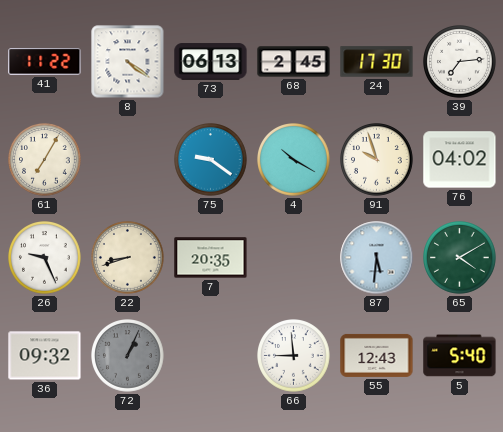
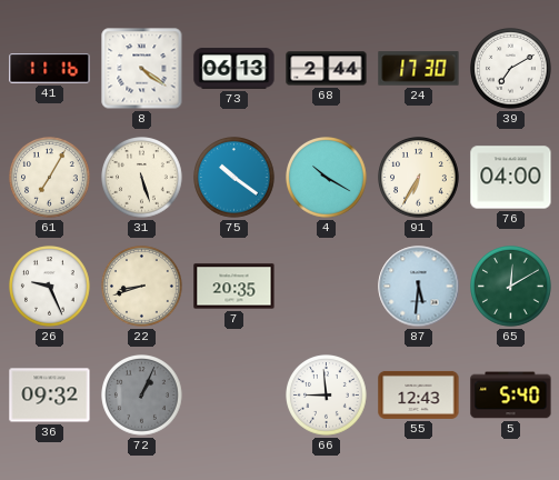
41: 11:22 -> 11:16
68: 2:45 -> 2:44
39: 7:14 -> 7:10
31: none -> 5:27
75: 9:21 -> 10:21
91: 9:57 -> 6:35
76: 04:02 -> 04:00
65: 4:10 -> 12:10
